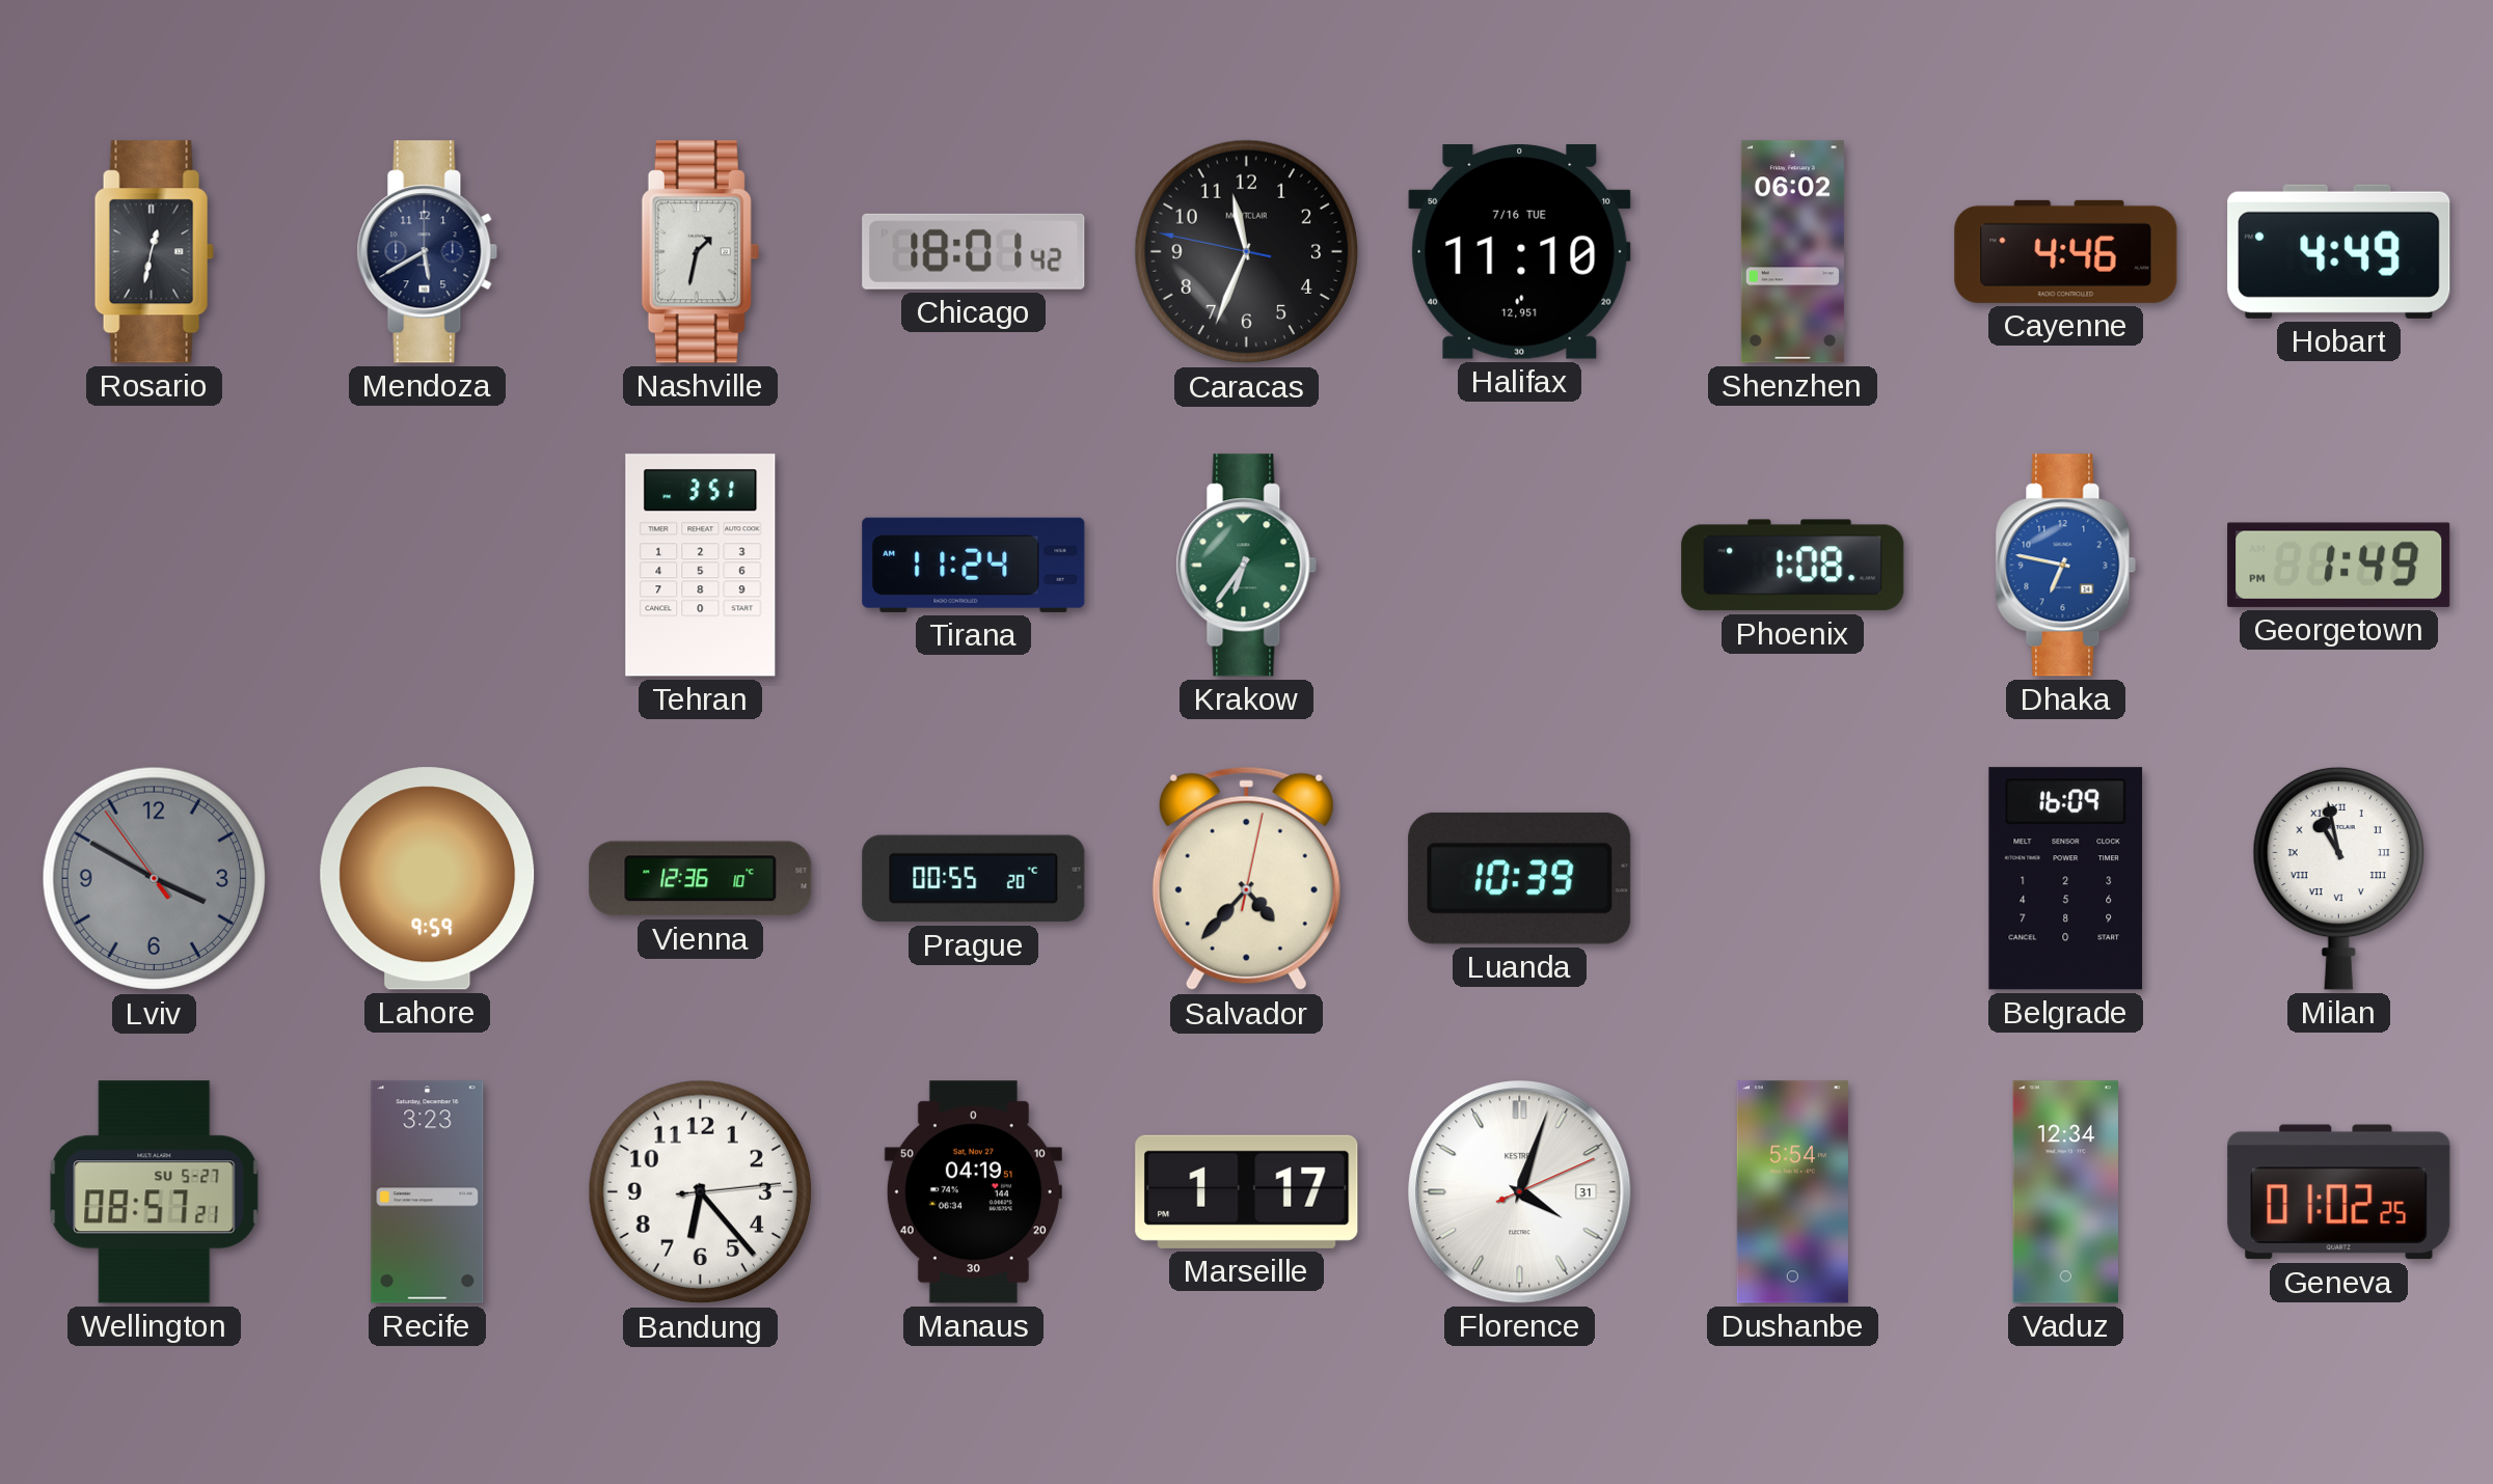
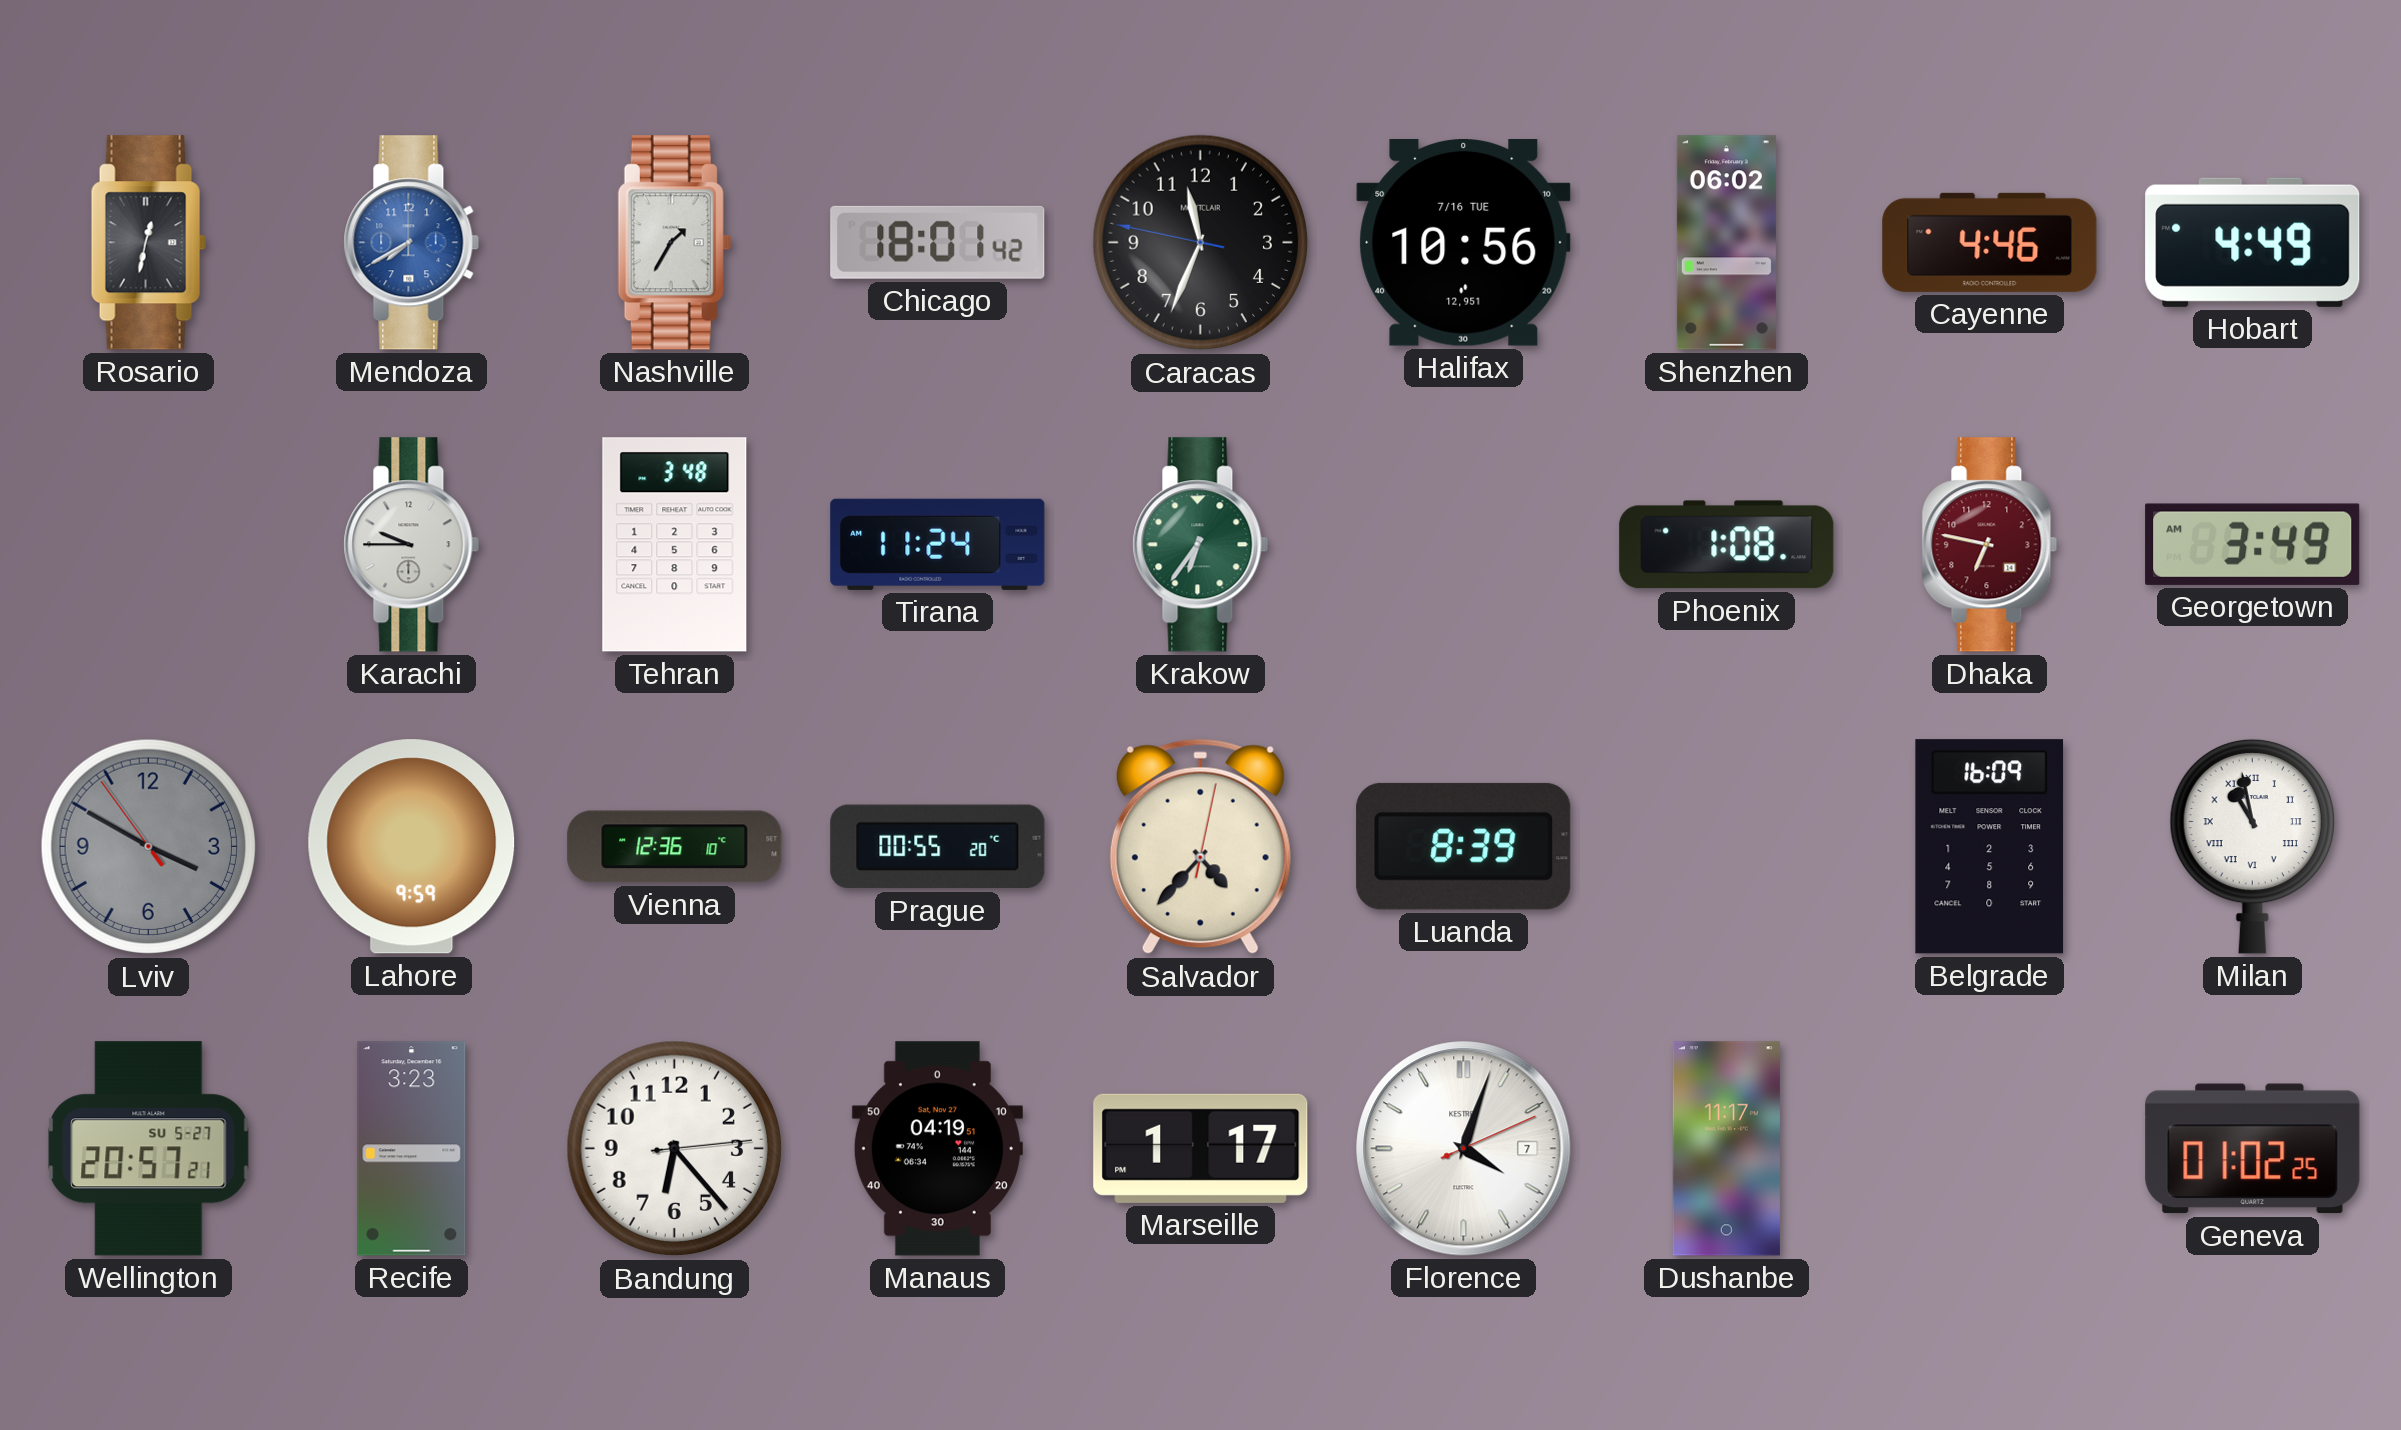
Mendoza: 5:40 -> 7:40
Mendoza dial: navy -> blue
Nashville: 1:32 -> 1:35
Halifax: 11:10 -> 10:56
Karachi: none -> 9:45
Tehran: 3:51 -> 3:48
Dhaka dial: blue -> burgundy
Georgetown: 1:49 -> 3:49
Luanda: 10:39 -> 8:39
Wellington: 08:57 -> 20:57
Florence date: 31 -> 7
Dushanbe: 5:54 -> 11:17
Vaduz: 12:34 -> none
